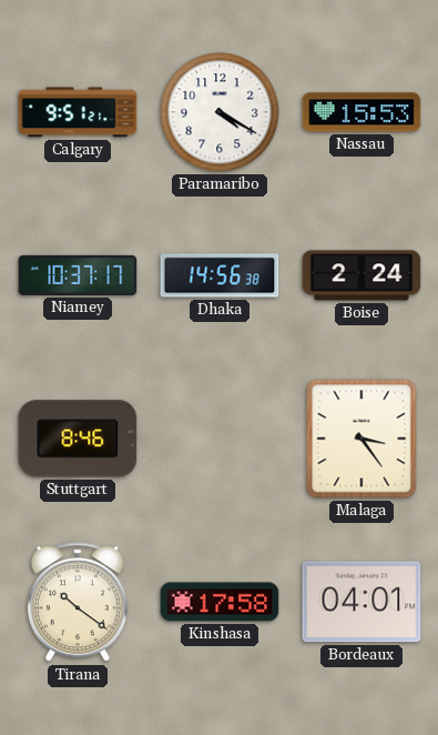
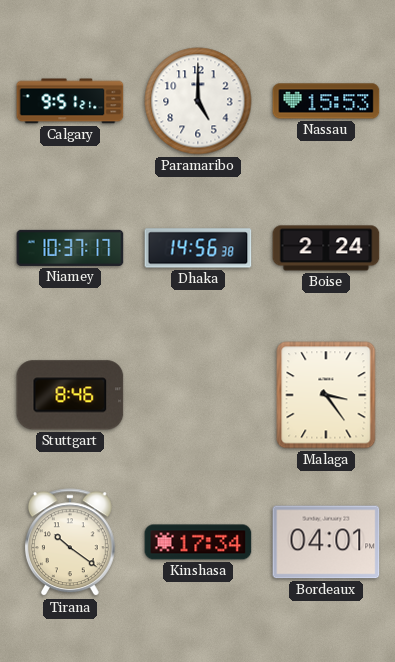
Paramaribo: 4:20 -> 5:00
Kinshasa: 17:58 -> 17:34
